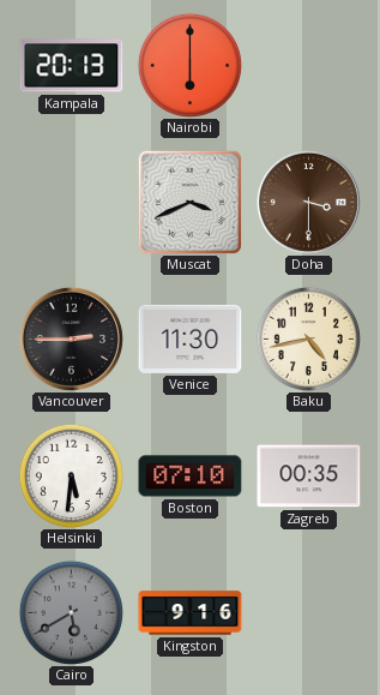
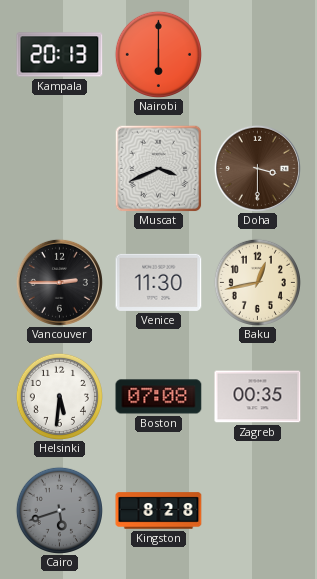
Baku: 4:43 -> 12:43
Boston: 07:10 -> 07:08
Cairo: 5:40 -> 5:42
Kingston: 9:16 -> 8:28
